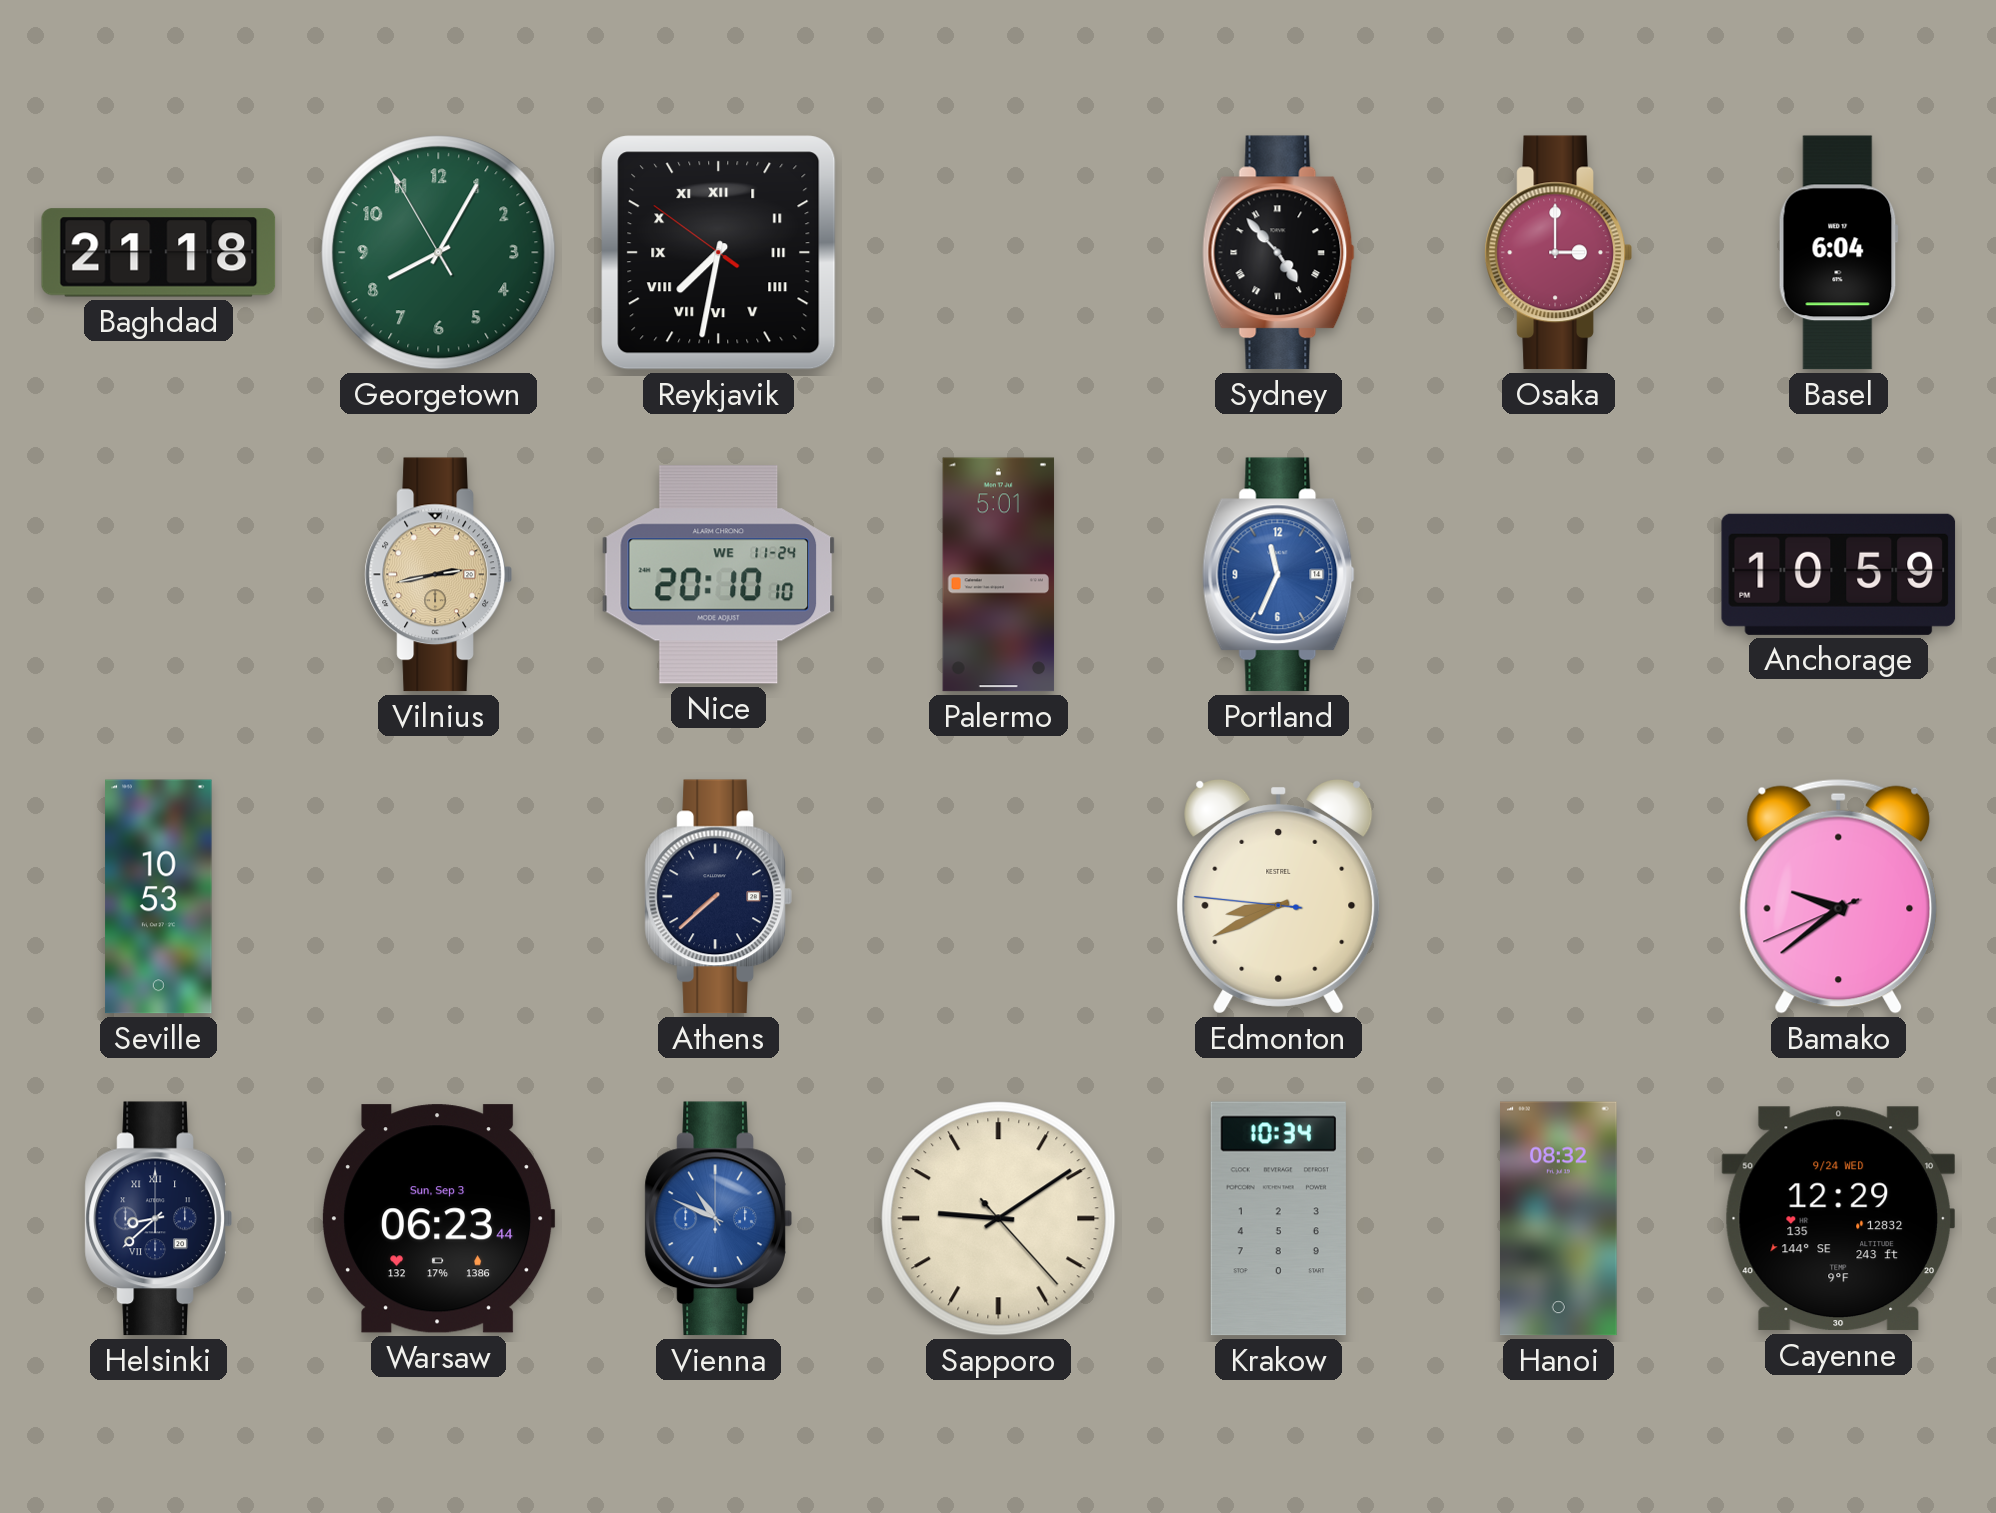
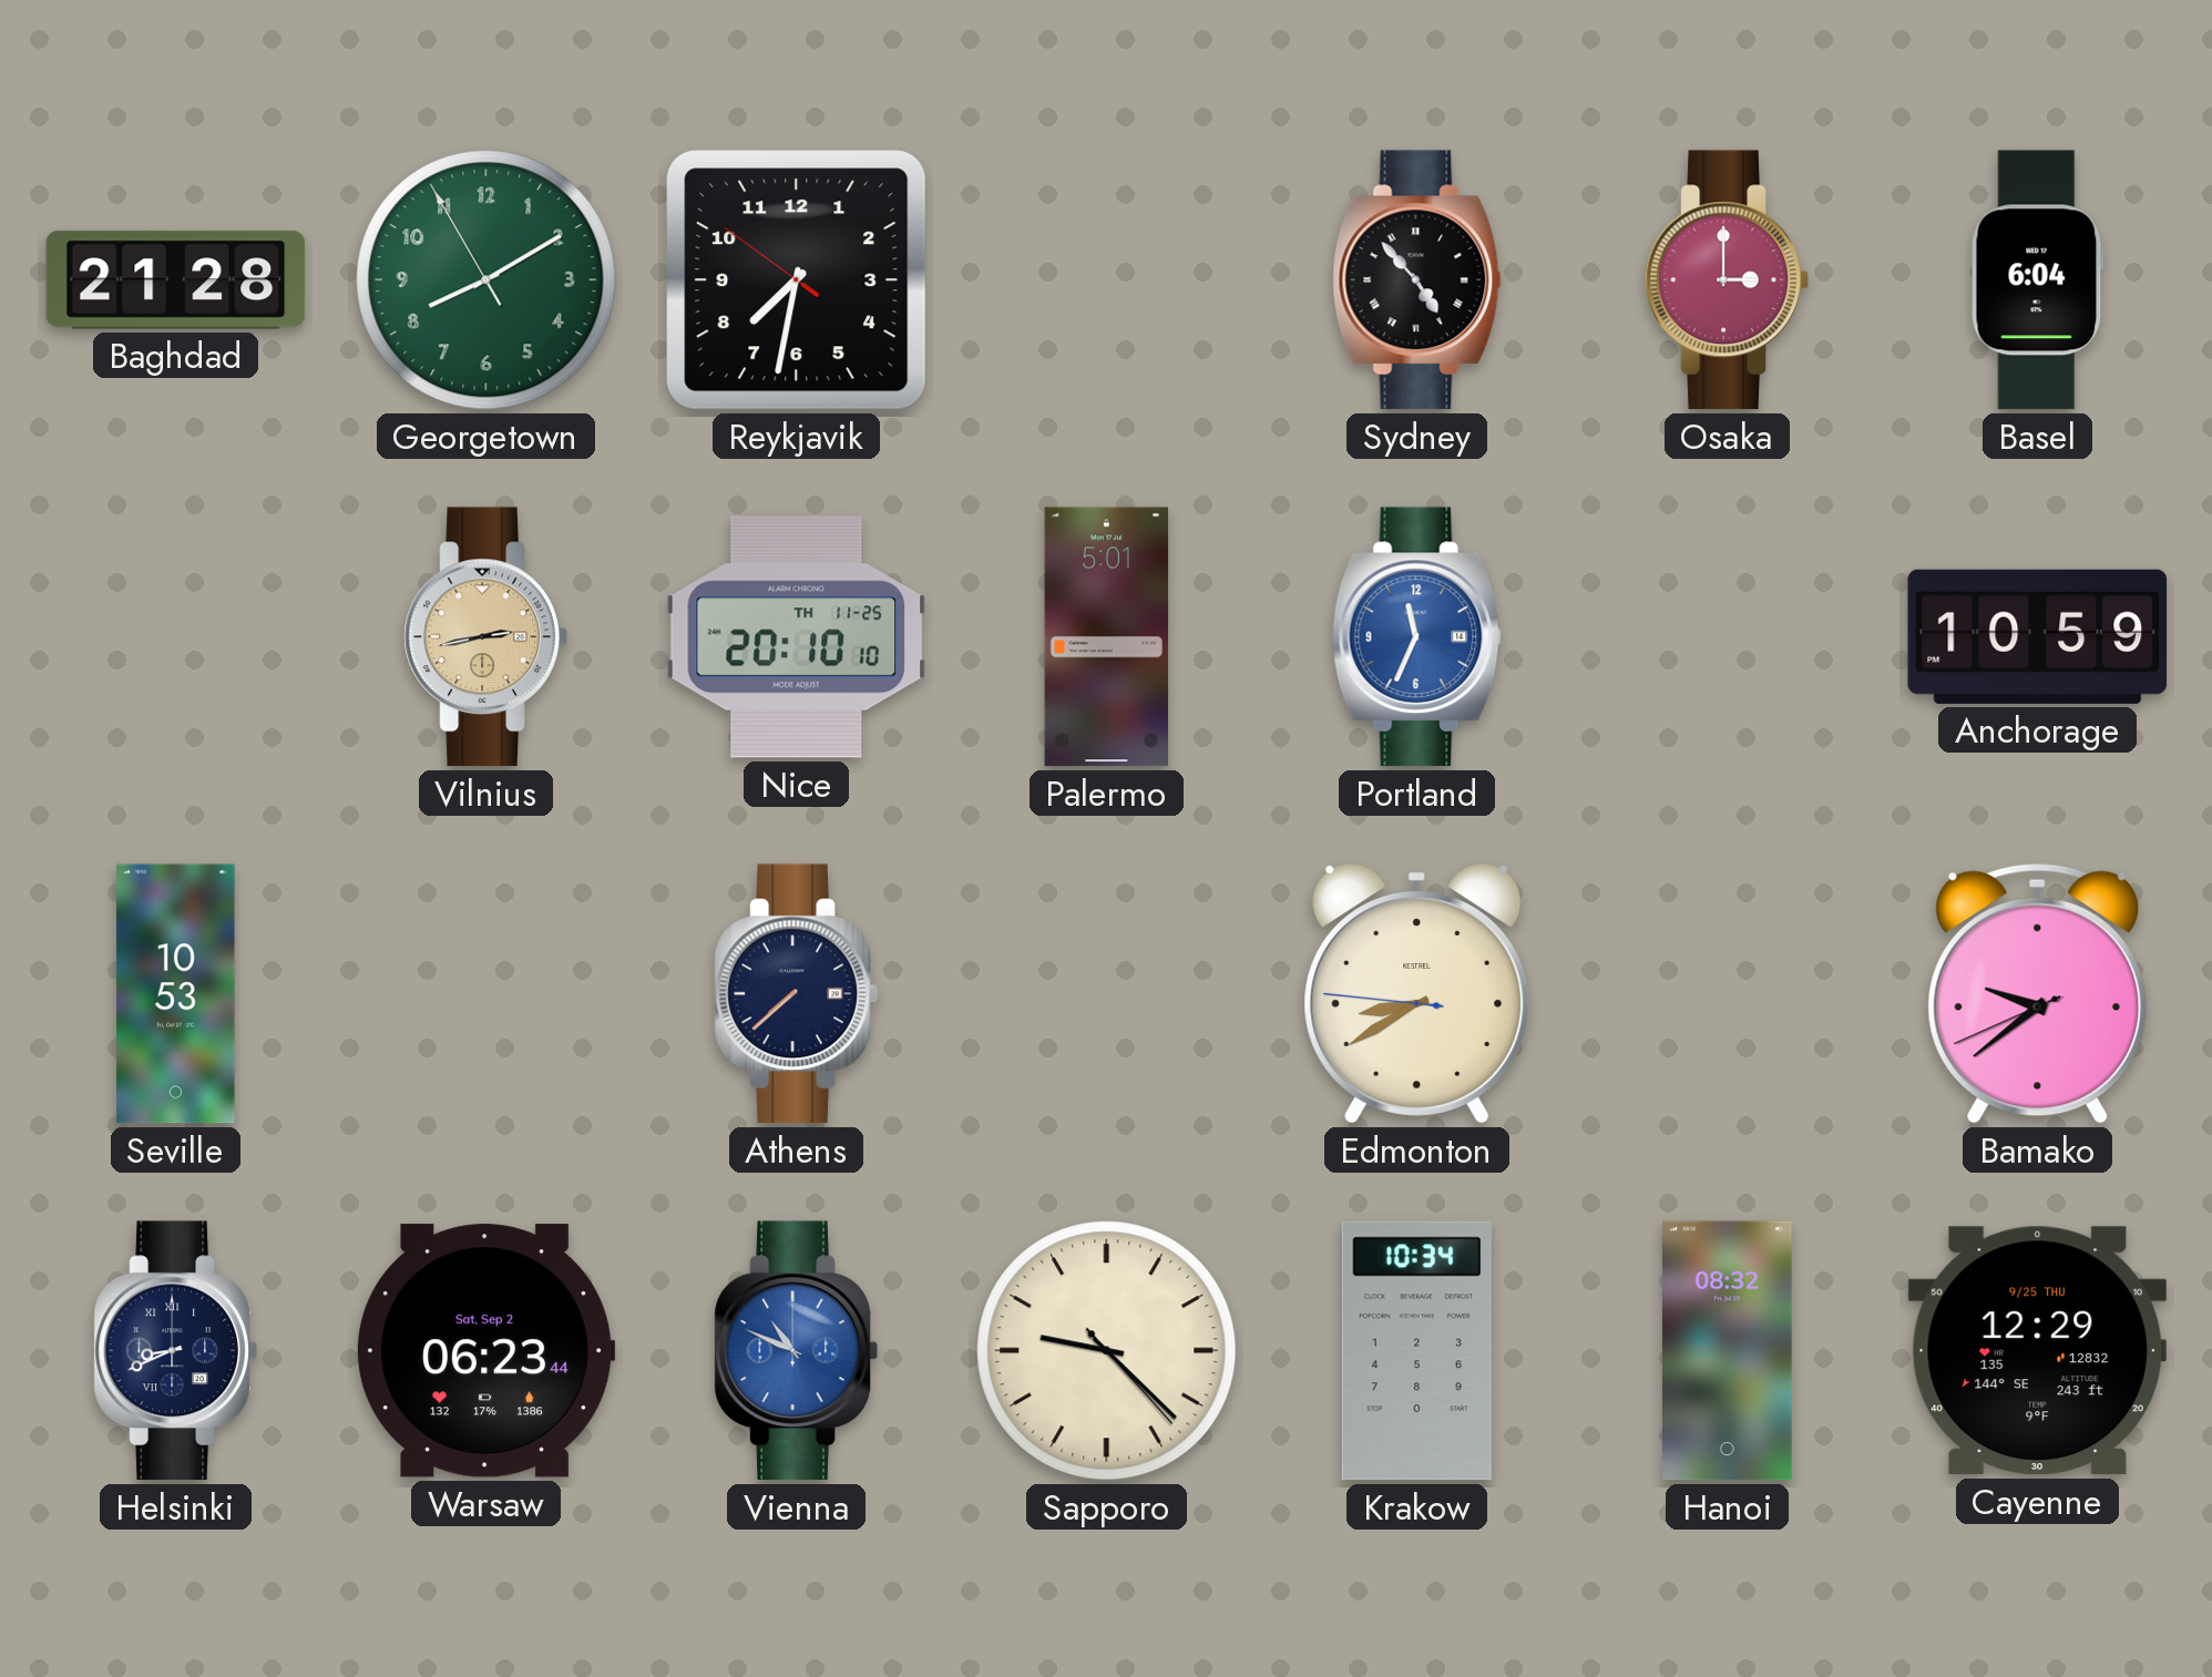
Baghdad: 21:18 -> 21:28
Georgetown: 8:04 -> 8:09
Reykjavik numerals: Roman -> Arabic
Nice date: WE 11-24 -> TH 11-25
Edmonton: 8:40 -> 8:39
Helsinki: 8:38 -> 8:41
Warsaw date: Sun, Sep 3 -> Sat, Sep 2
Sapporo: 9:09 -> 9:22
Cayenne date: 9/24 WED -> 9/25 THU
